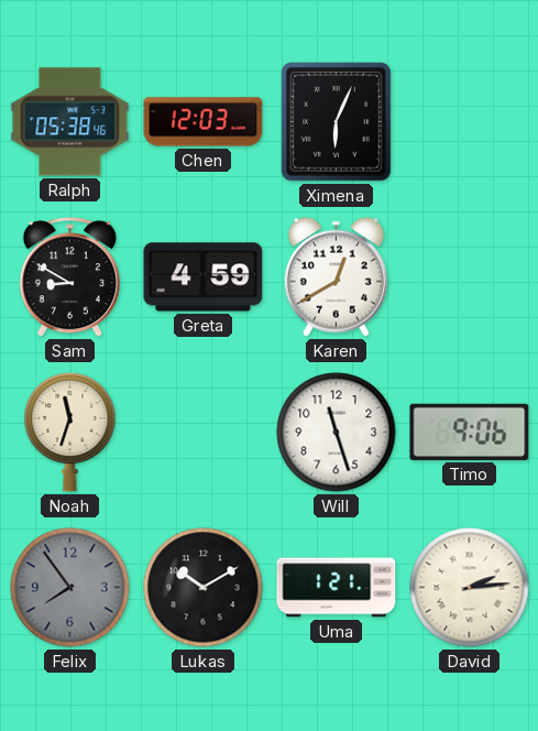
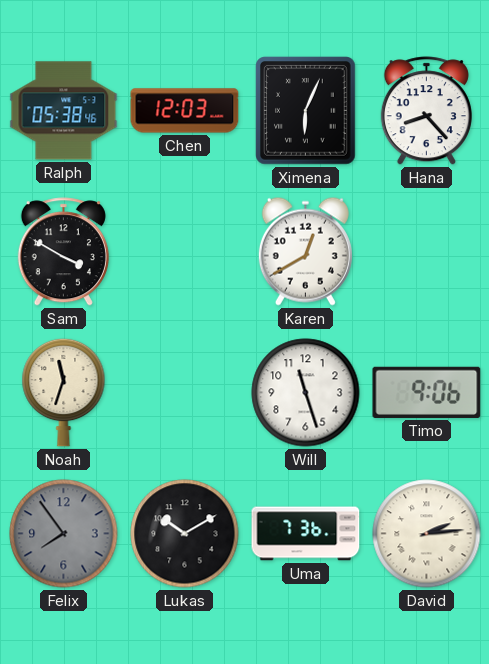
Hana: none -> 8:23
Sam: 8:50 -> 3:50
Greta: 4:59 -> none
Uma: 1:21 -> 7:36
